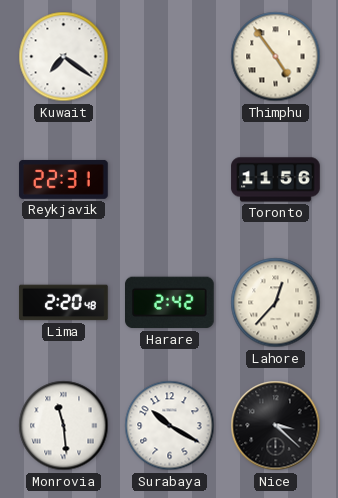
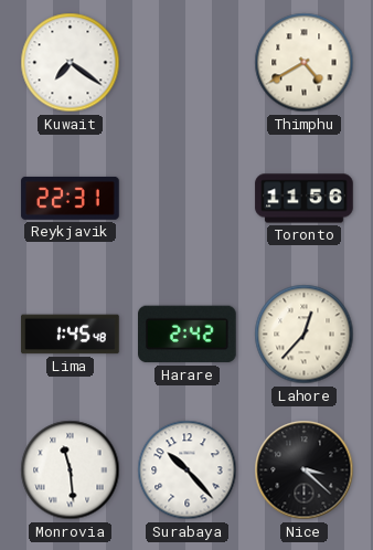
Thimphu: 4:54 -> 4:40
Lima: 2:20 -> 1:45
Surabaya: 10:20 -> 10:23
